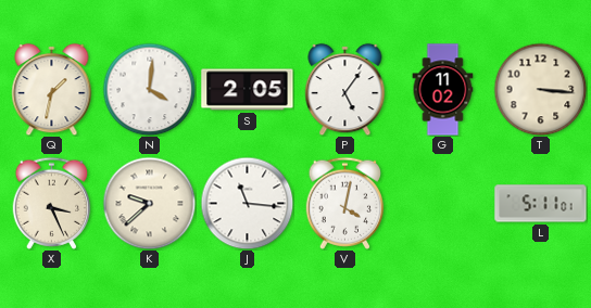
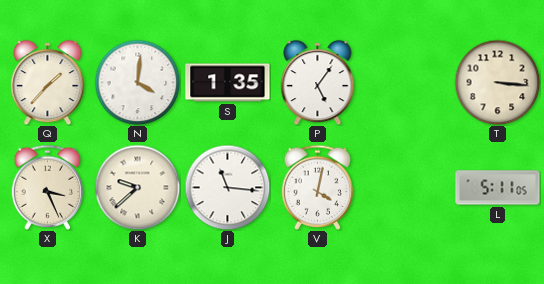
Q: 1:32 -> 1:37
S: 2:05 -> 1:35
G: 11:02 -> none
L: 5:11:01 -> 5:11:05
